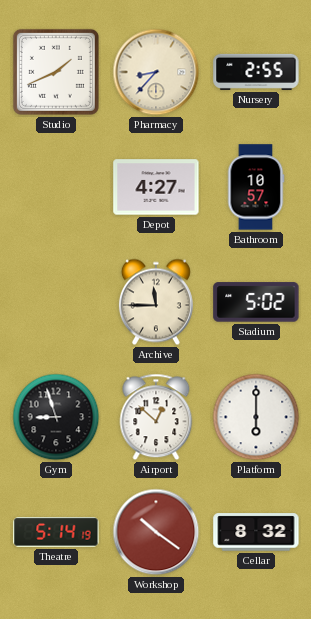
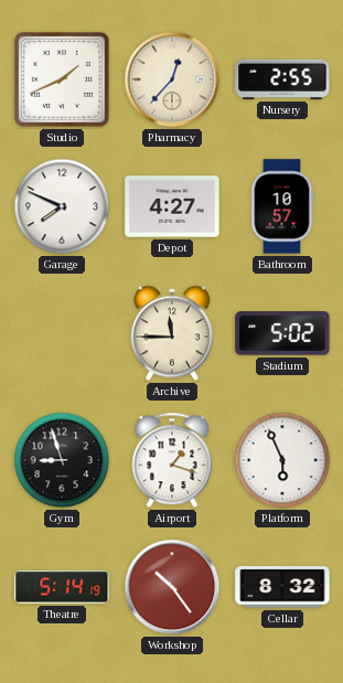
Pharmacy: 8:37 -> 12:37
Garage: none -> 7:49
Airport: 12:52 -> 1:18
Platform: 6:00 -> 5:56
Workshop: 10:21 -> 10:24
